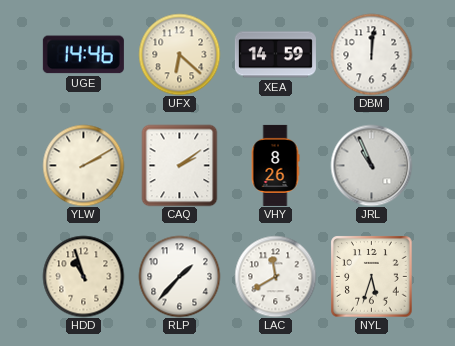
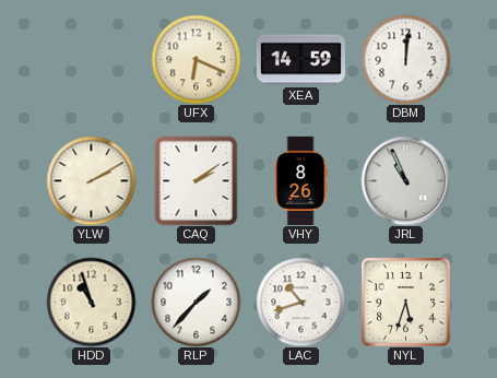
UGE: 14:46 -> none
UFX: 6:22 -> 6:19
LAC: 11:40 -> 10:42
